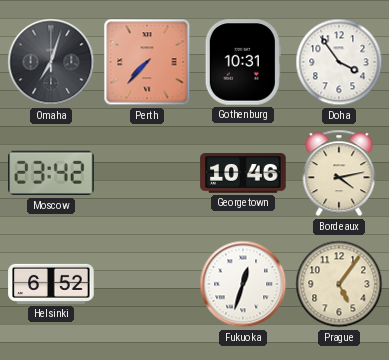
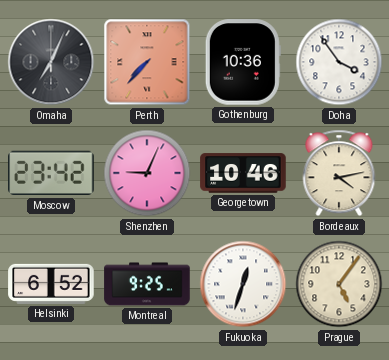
Omaha: 7:03 -> 7:04
Gothenburg: 10:31 -> 10:36
Shenzhen: none -> 9:04
Montreal: none -> 9:25
